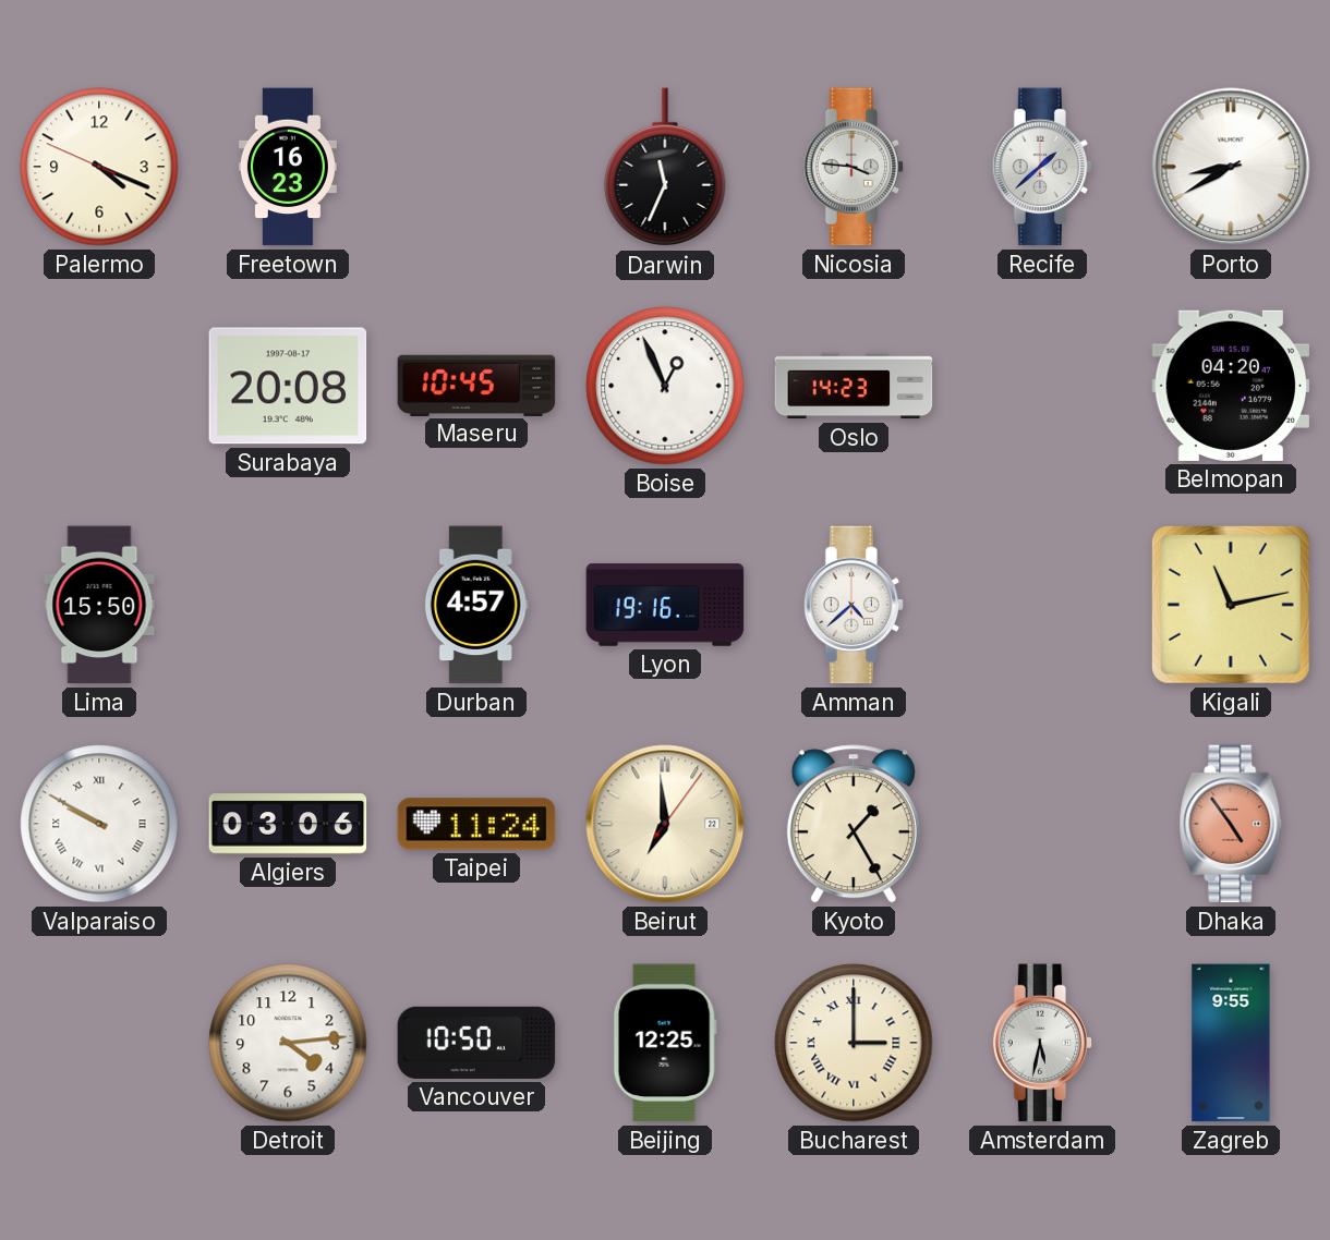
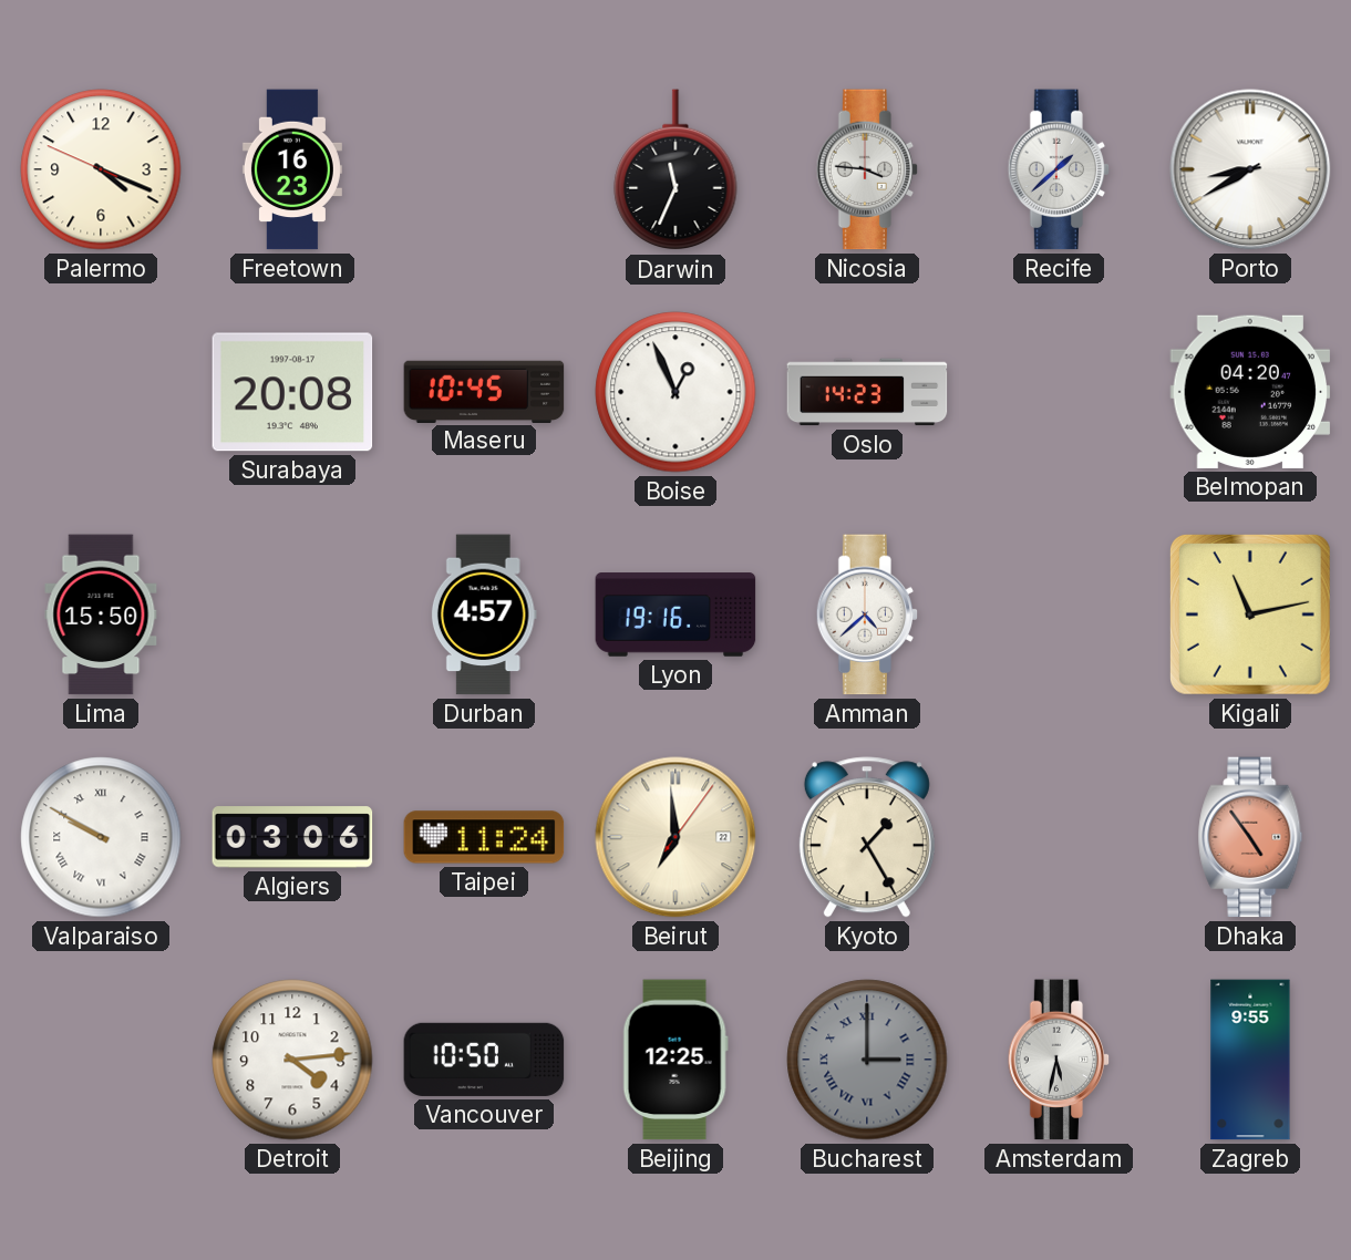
Bucharest dial: cream -> grey
